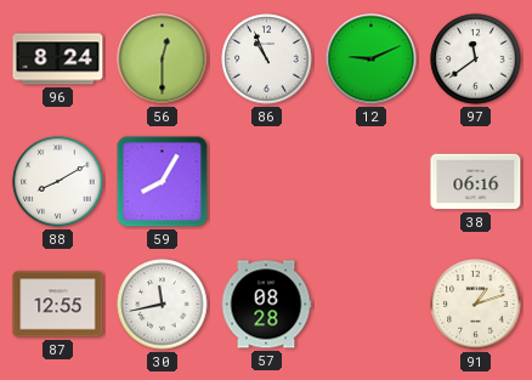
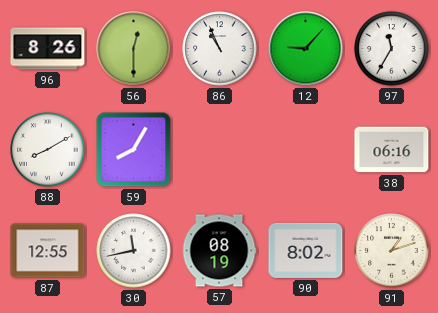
96: 8:24 -> 8:26
12: 9:11 -> 9:07
97: 11:39 -> 11:35
57: 08:28 -> 08:19
90: none -> 8:02
